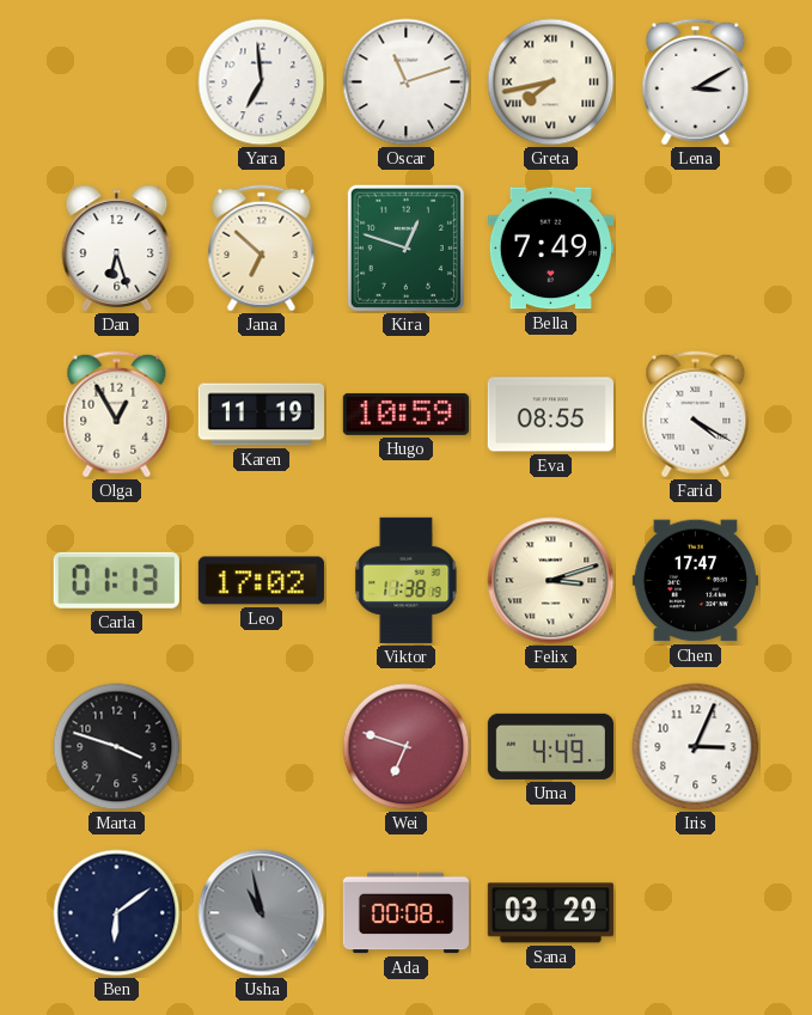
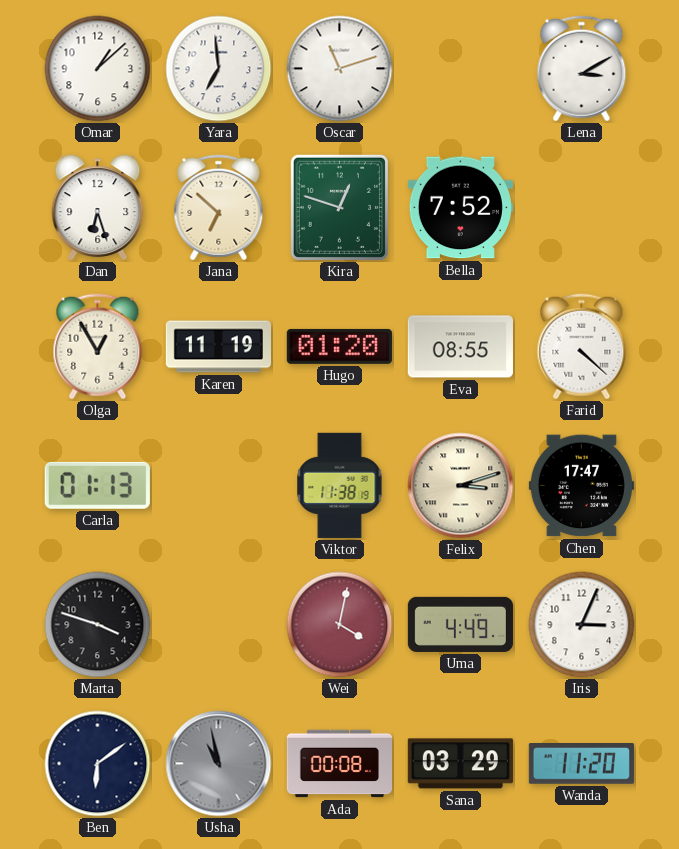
Omar: none -> 1:08
Greta: 7:43 -> none
Bella: 7:49 -> 7:52
Hugo: 10:59 -> 01:20
Farid: 4:20 -> 4:22
Leo: 17:02 -> none
Wei: 6:48 -> 4:02
Wanda: none -> 11:20
